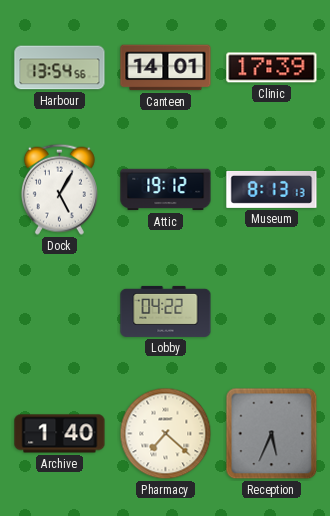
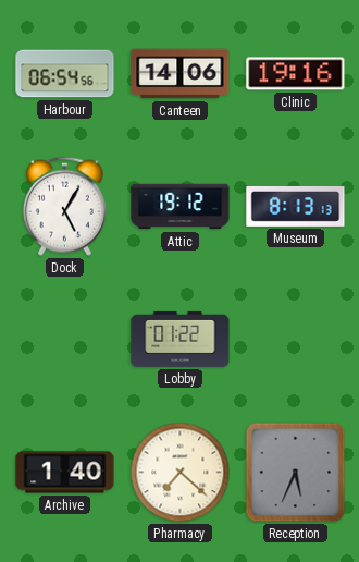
Harbour: 13:54 -> 06:54
Canteen: 14:01 -> 14:06
Clinic: 17:39 -> 19:16
Lobby: 04:22 -> 01:22
